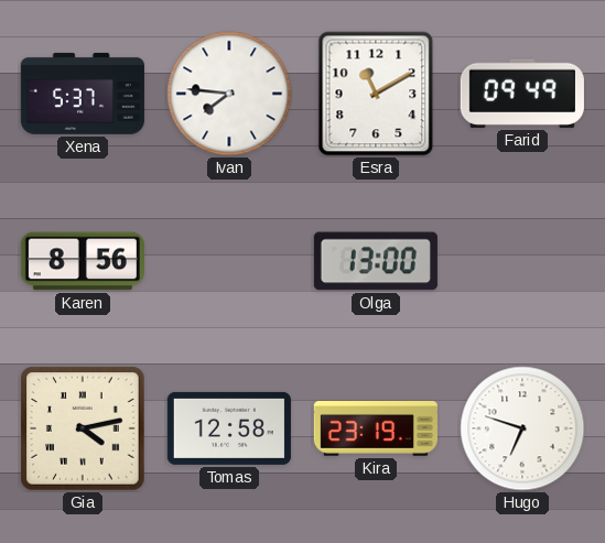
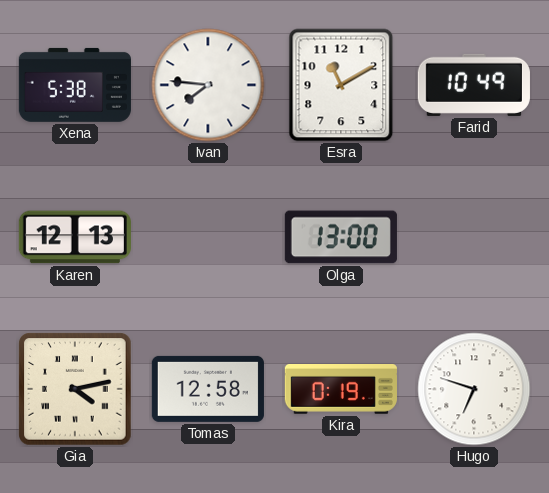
Xena: 5:37 -> 5:38
Farid: 09:49 -> 10:49
Karen: 8:56 -> 12:13
Kira: 23:19 -> 0:19
